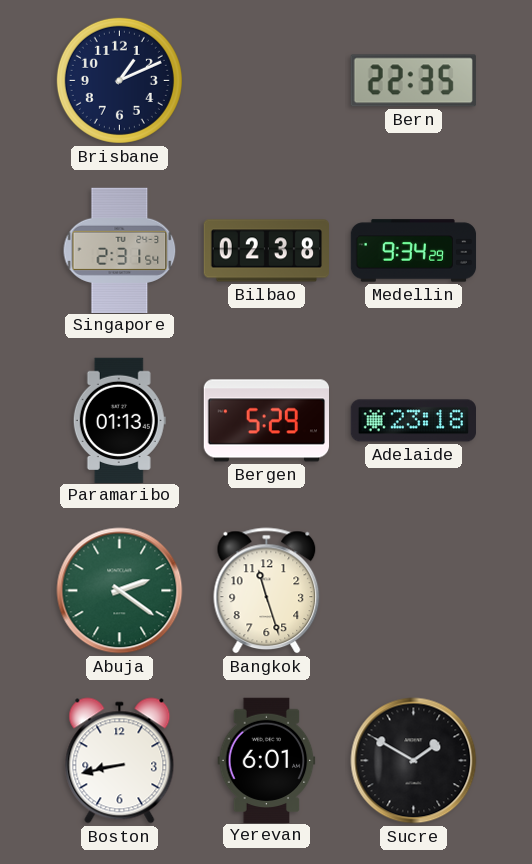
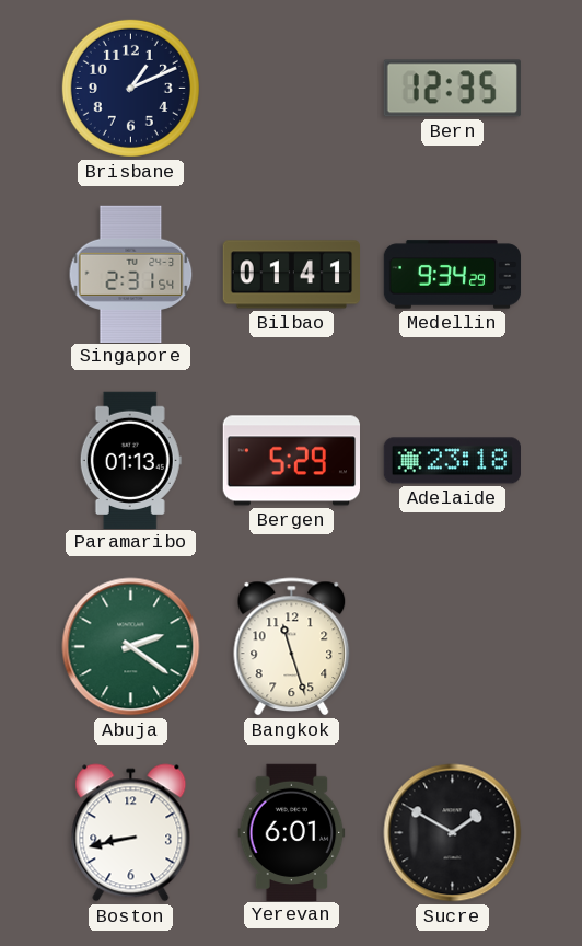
Bern: 22:35 -> 12:35
Bilbao: 02:38 -> 01:41
